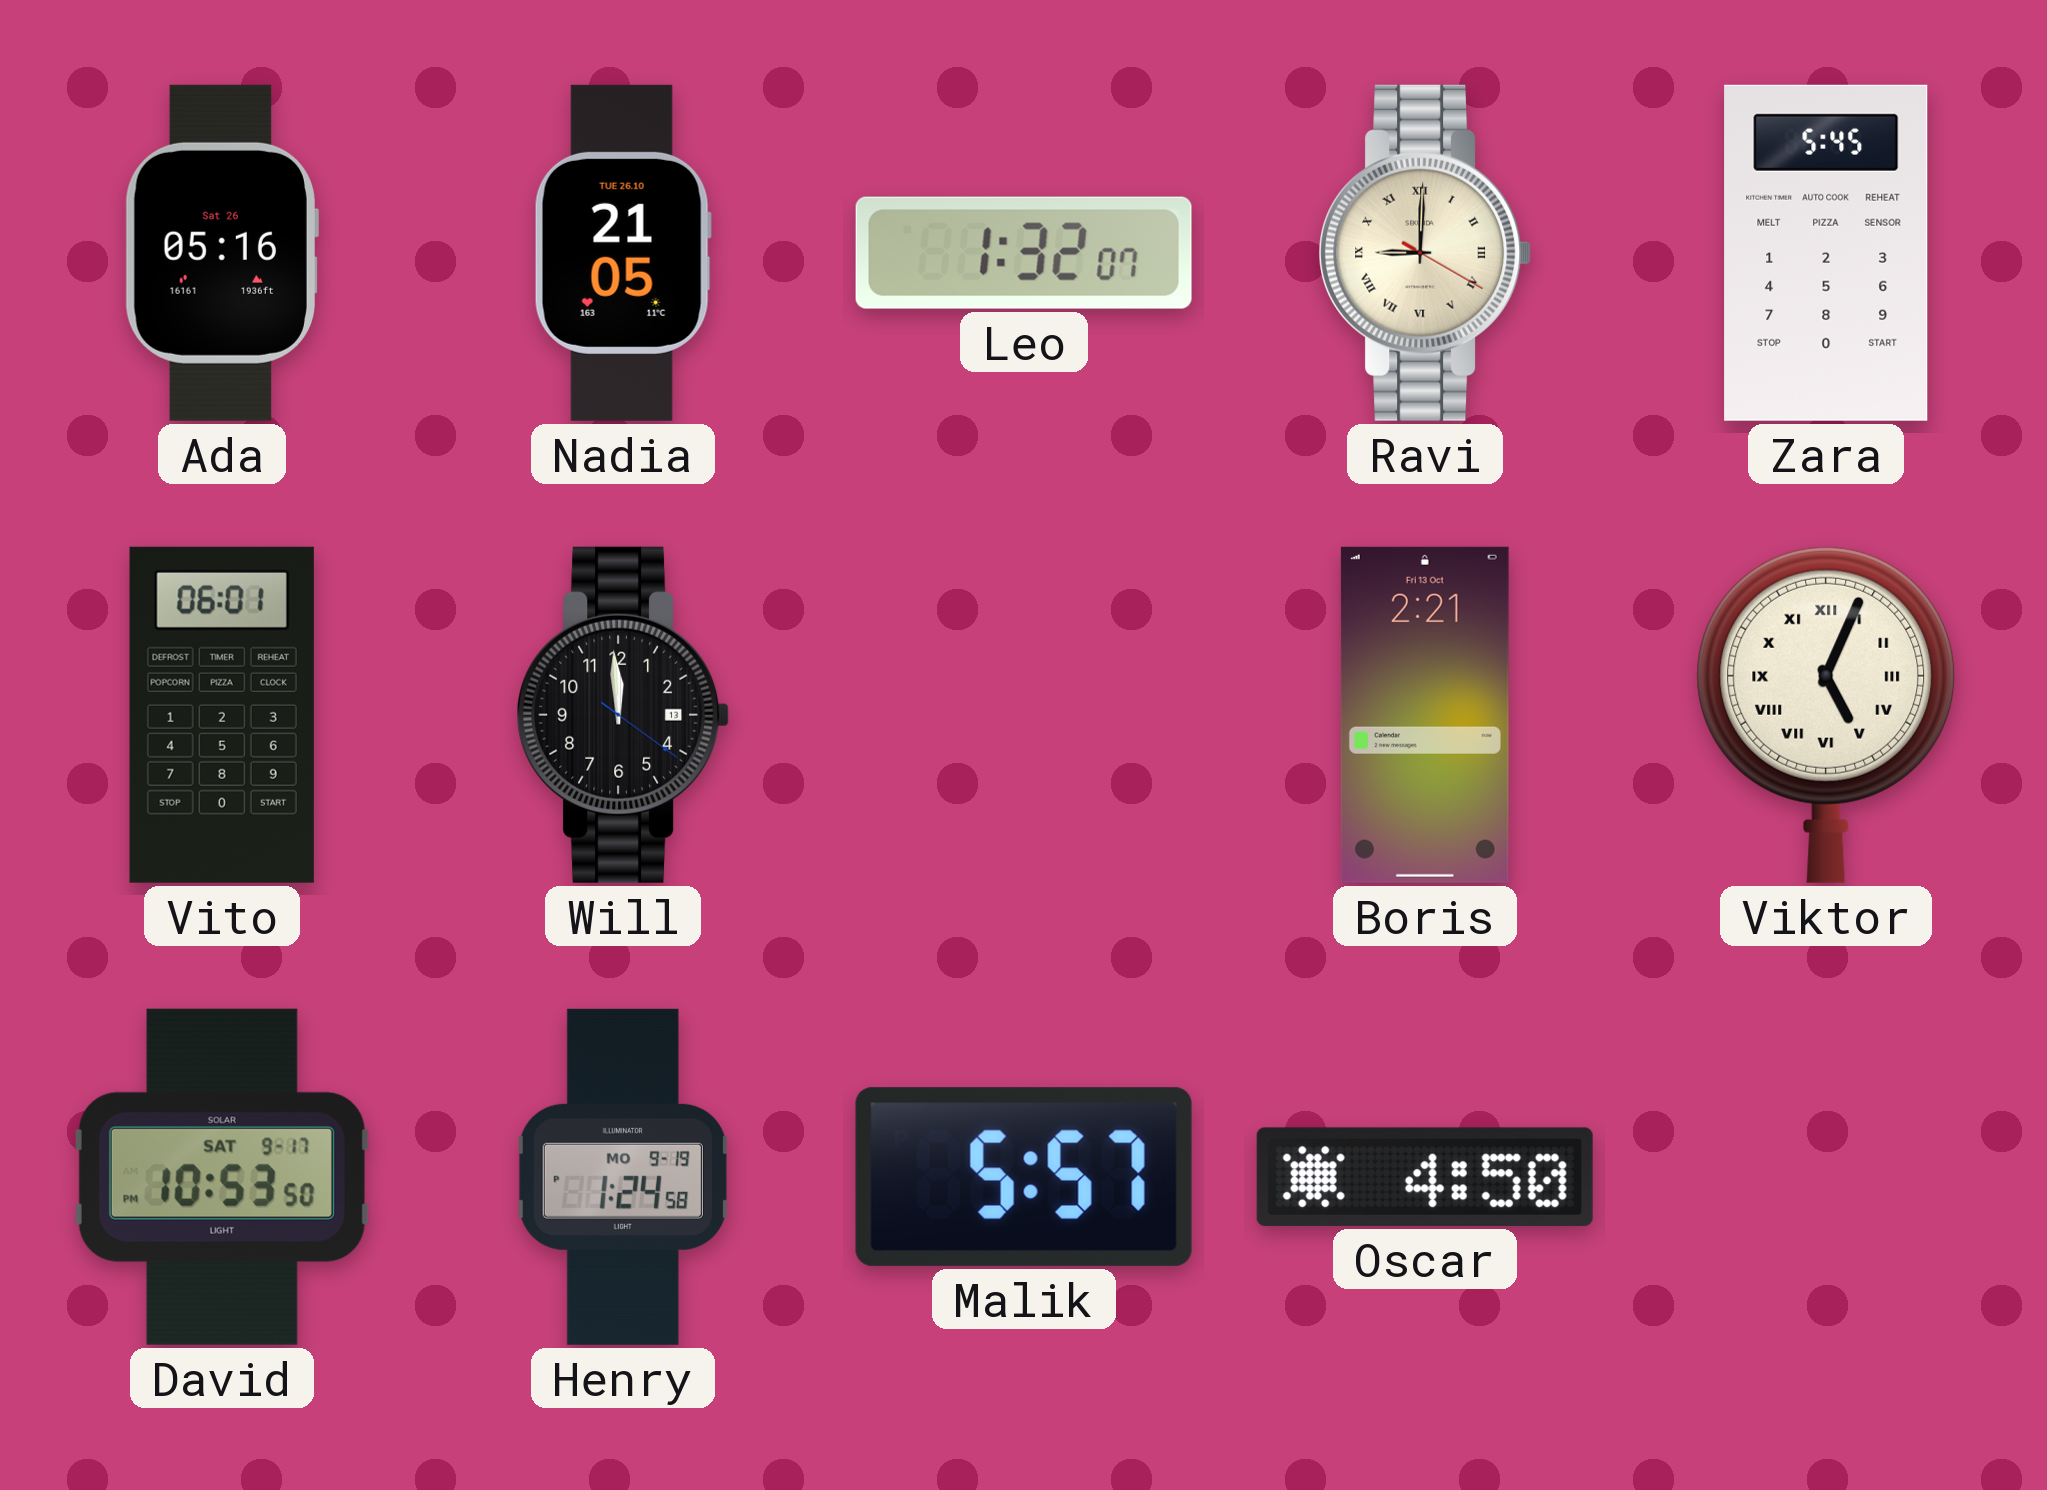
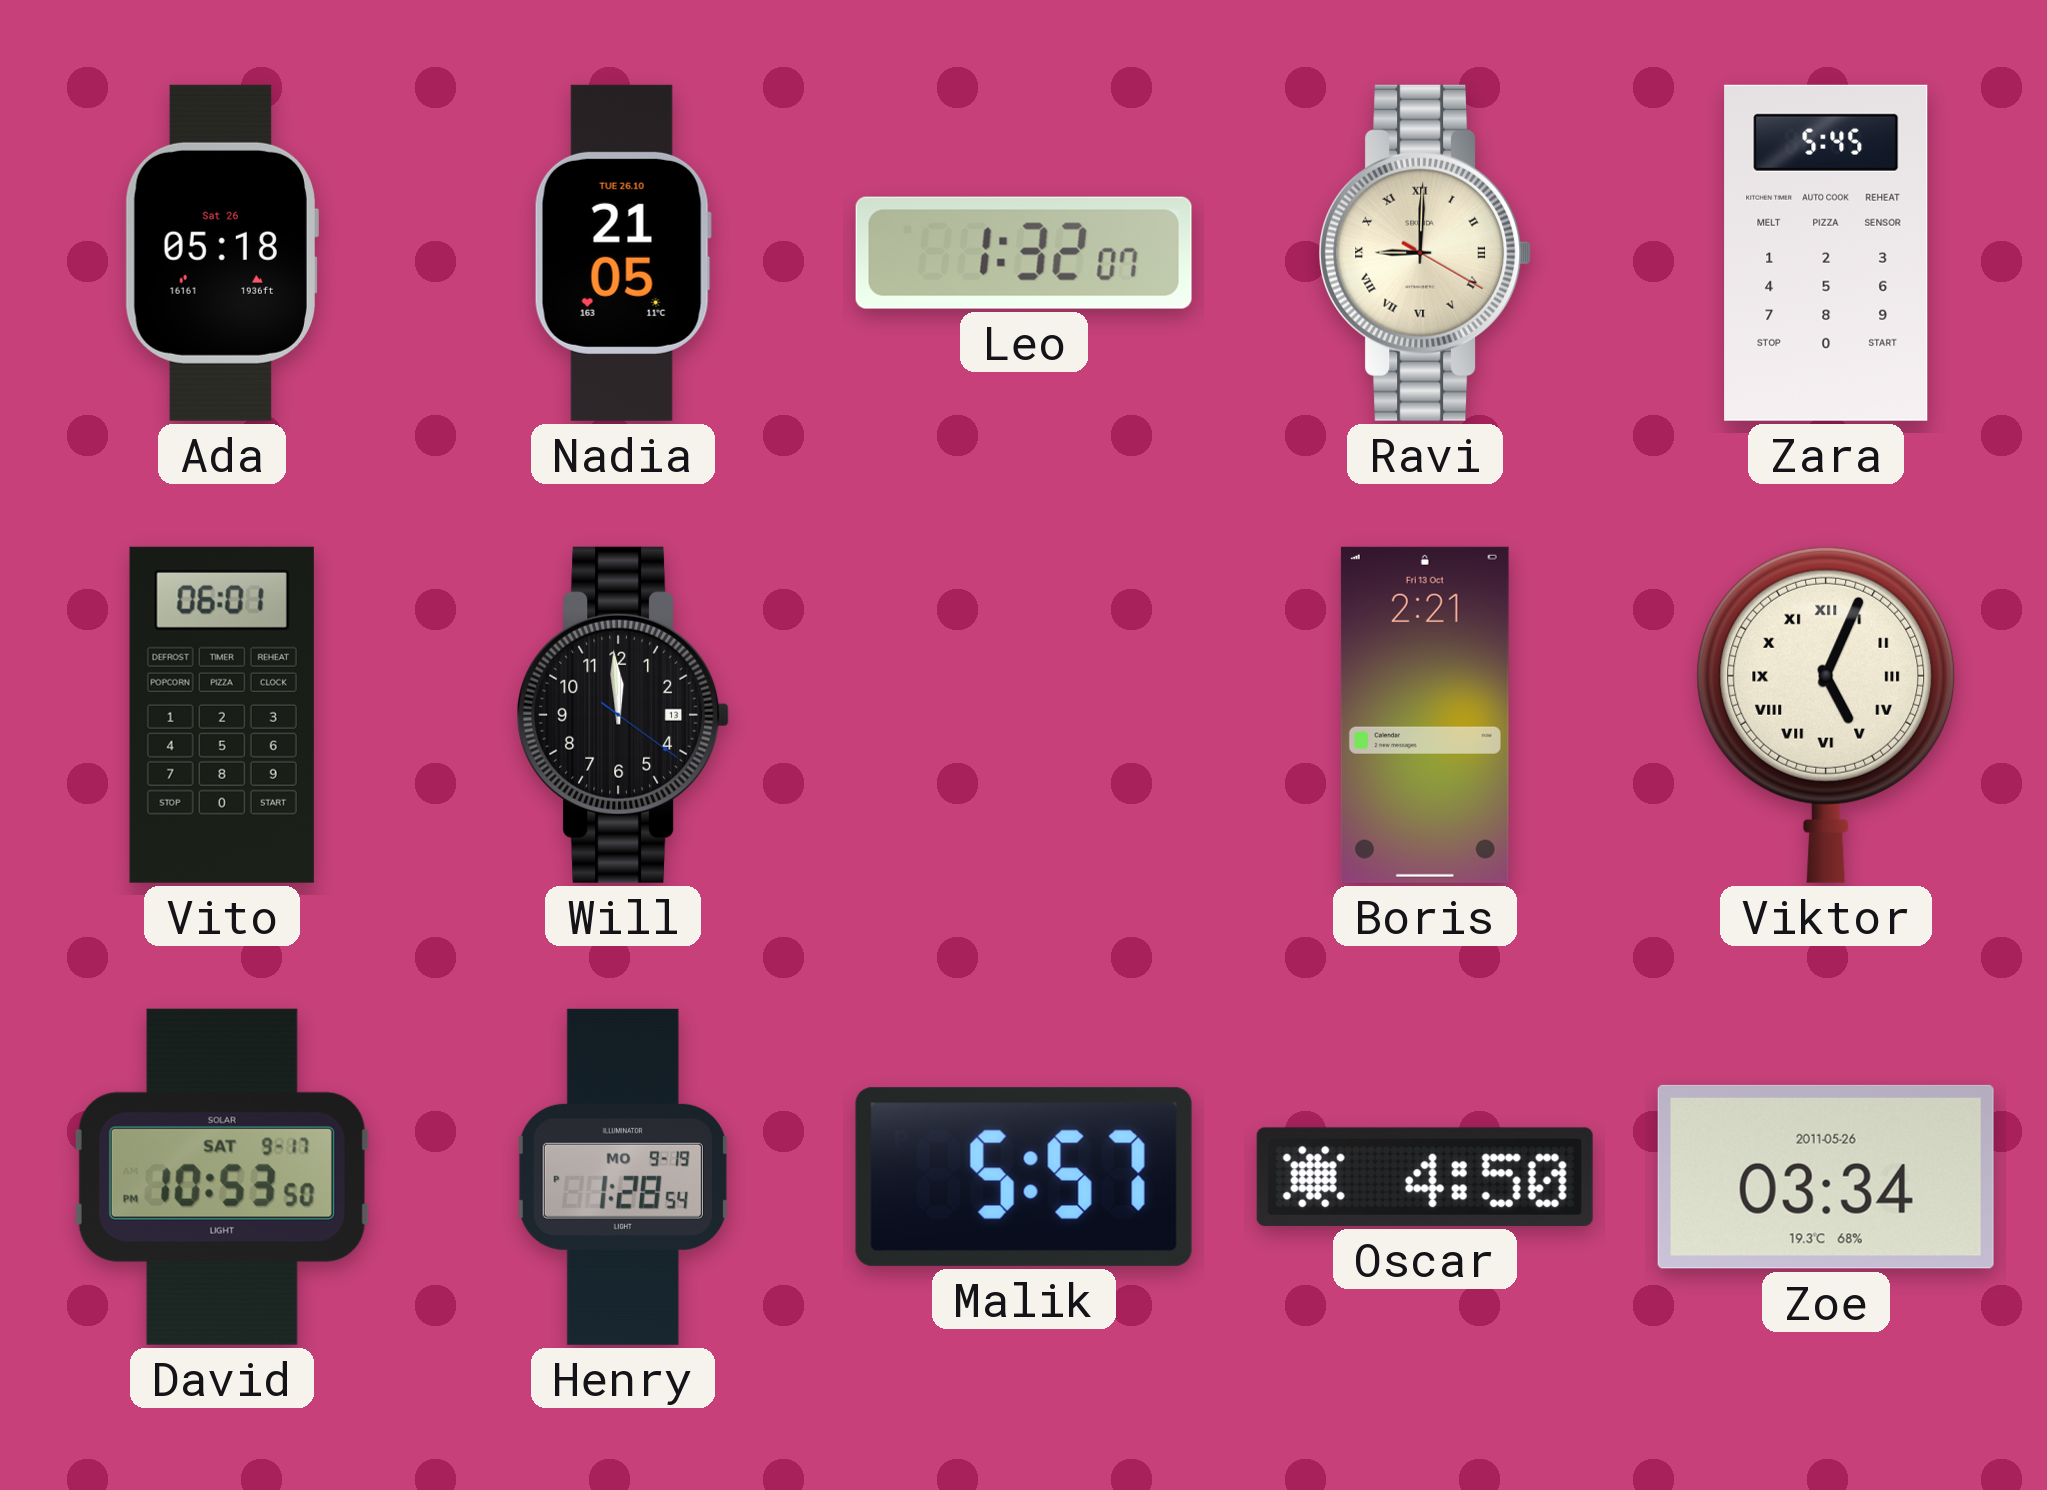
Ada: 05:16 -> 05:18
Henry: 1:24 -> 1:28
Zoe: none -> 03:34
